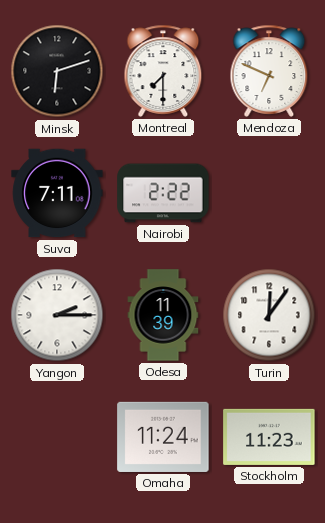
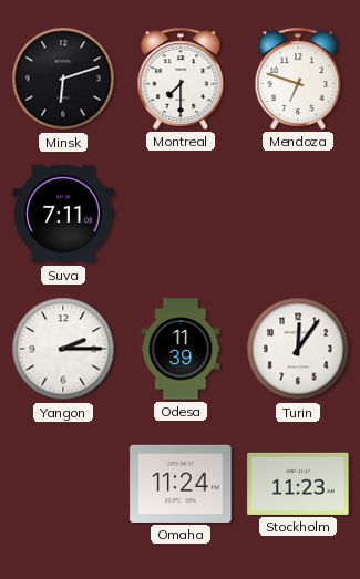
Mendoza: 6:49 -> 6:48
Nairobi: 2:22 -> none
